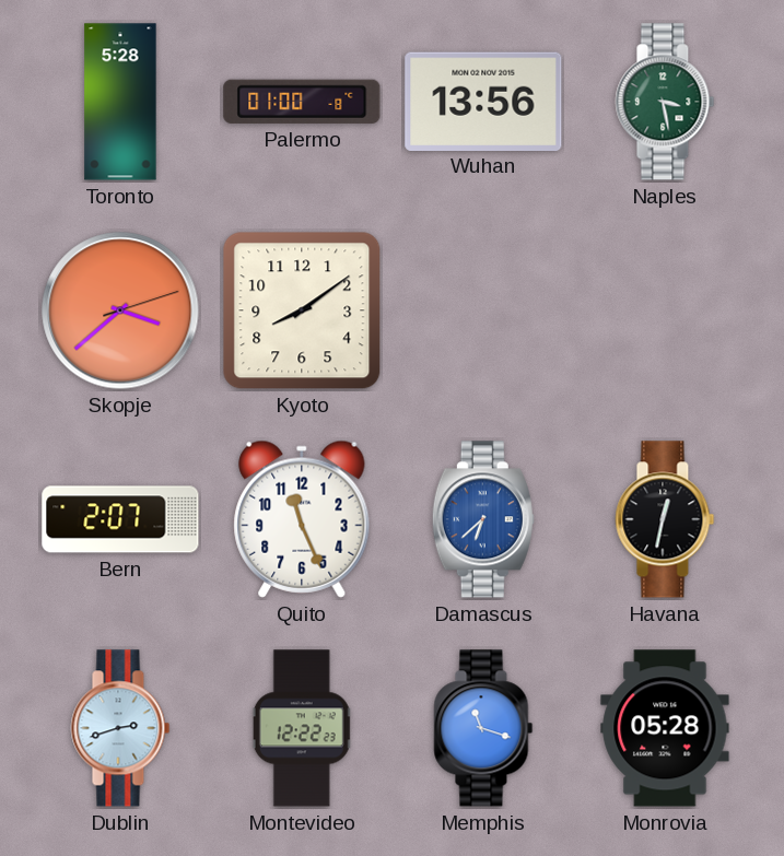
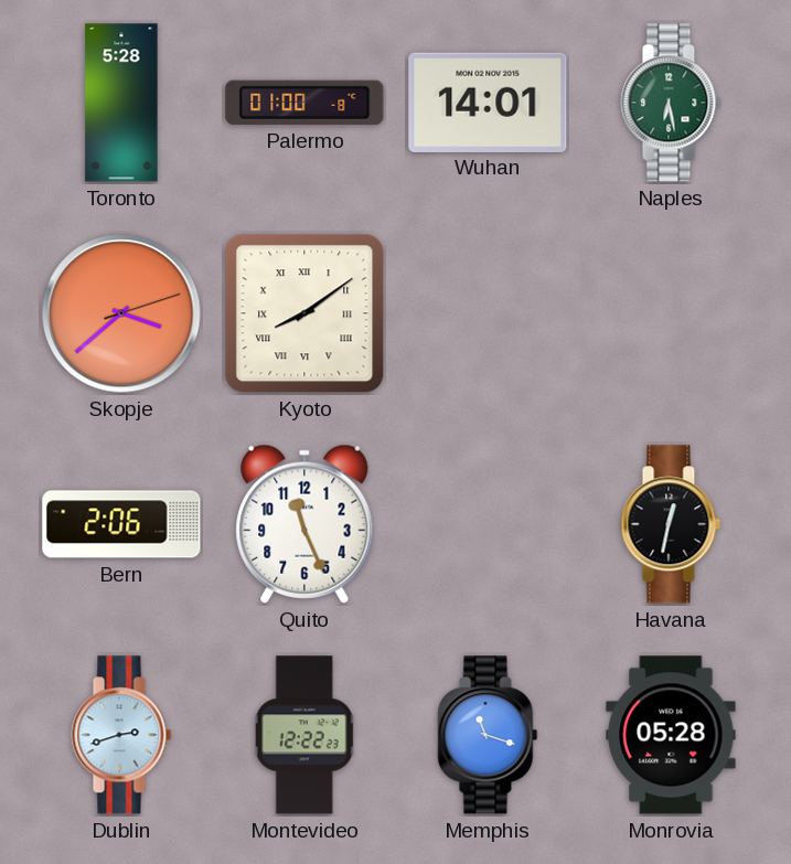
Wuhan: 13:56 -> 14:01
Naples: 3:28 -> 6:28
Kyoto numerals: Arabic -> Roman
Bern: 2:07 -> 2:06
Damascus: 6:38 -> none
